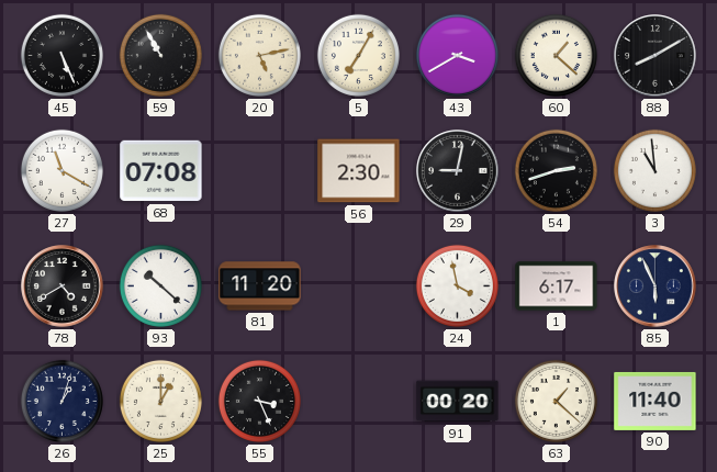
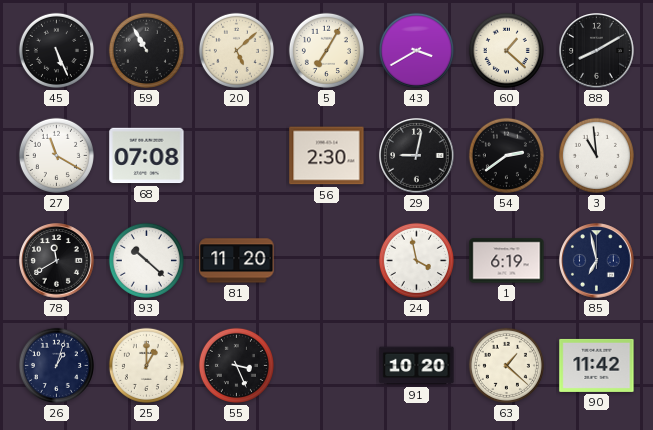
20: 5:13 -> 5:08
54: 2:42 -> 2:39
78: 4:40 -> 11:40
1: 6:17 -> 6:19
85: 5:56 -> 6:58
91: 00:20 -> 10:20
90: 11:40 -> 11:42
